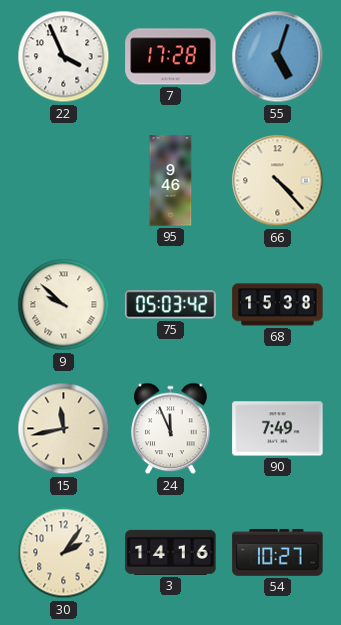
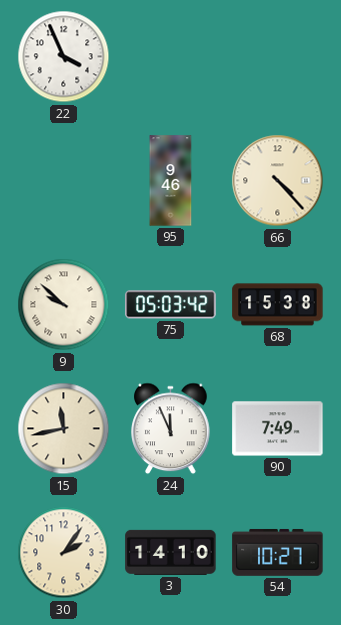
7: 17:28 -> none
55: 5:03 -> none
3: 14:16 -> 14:10
